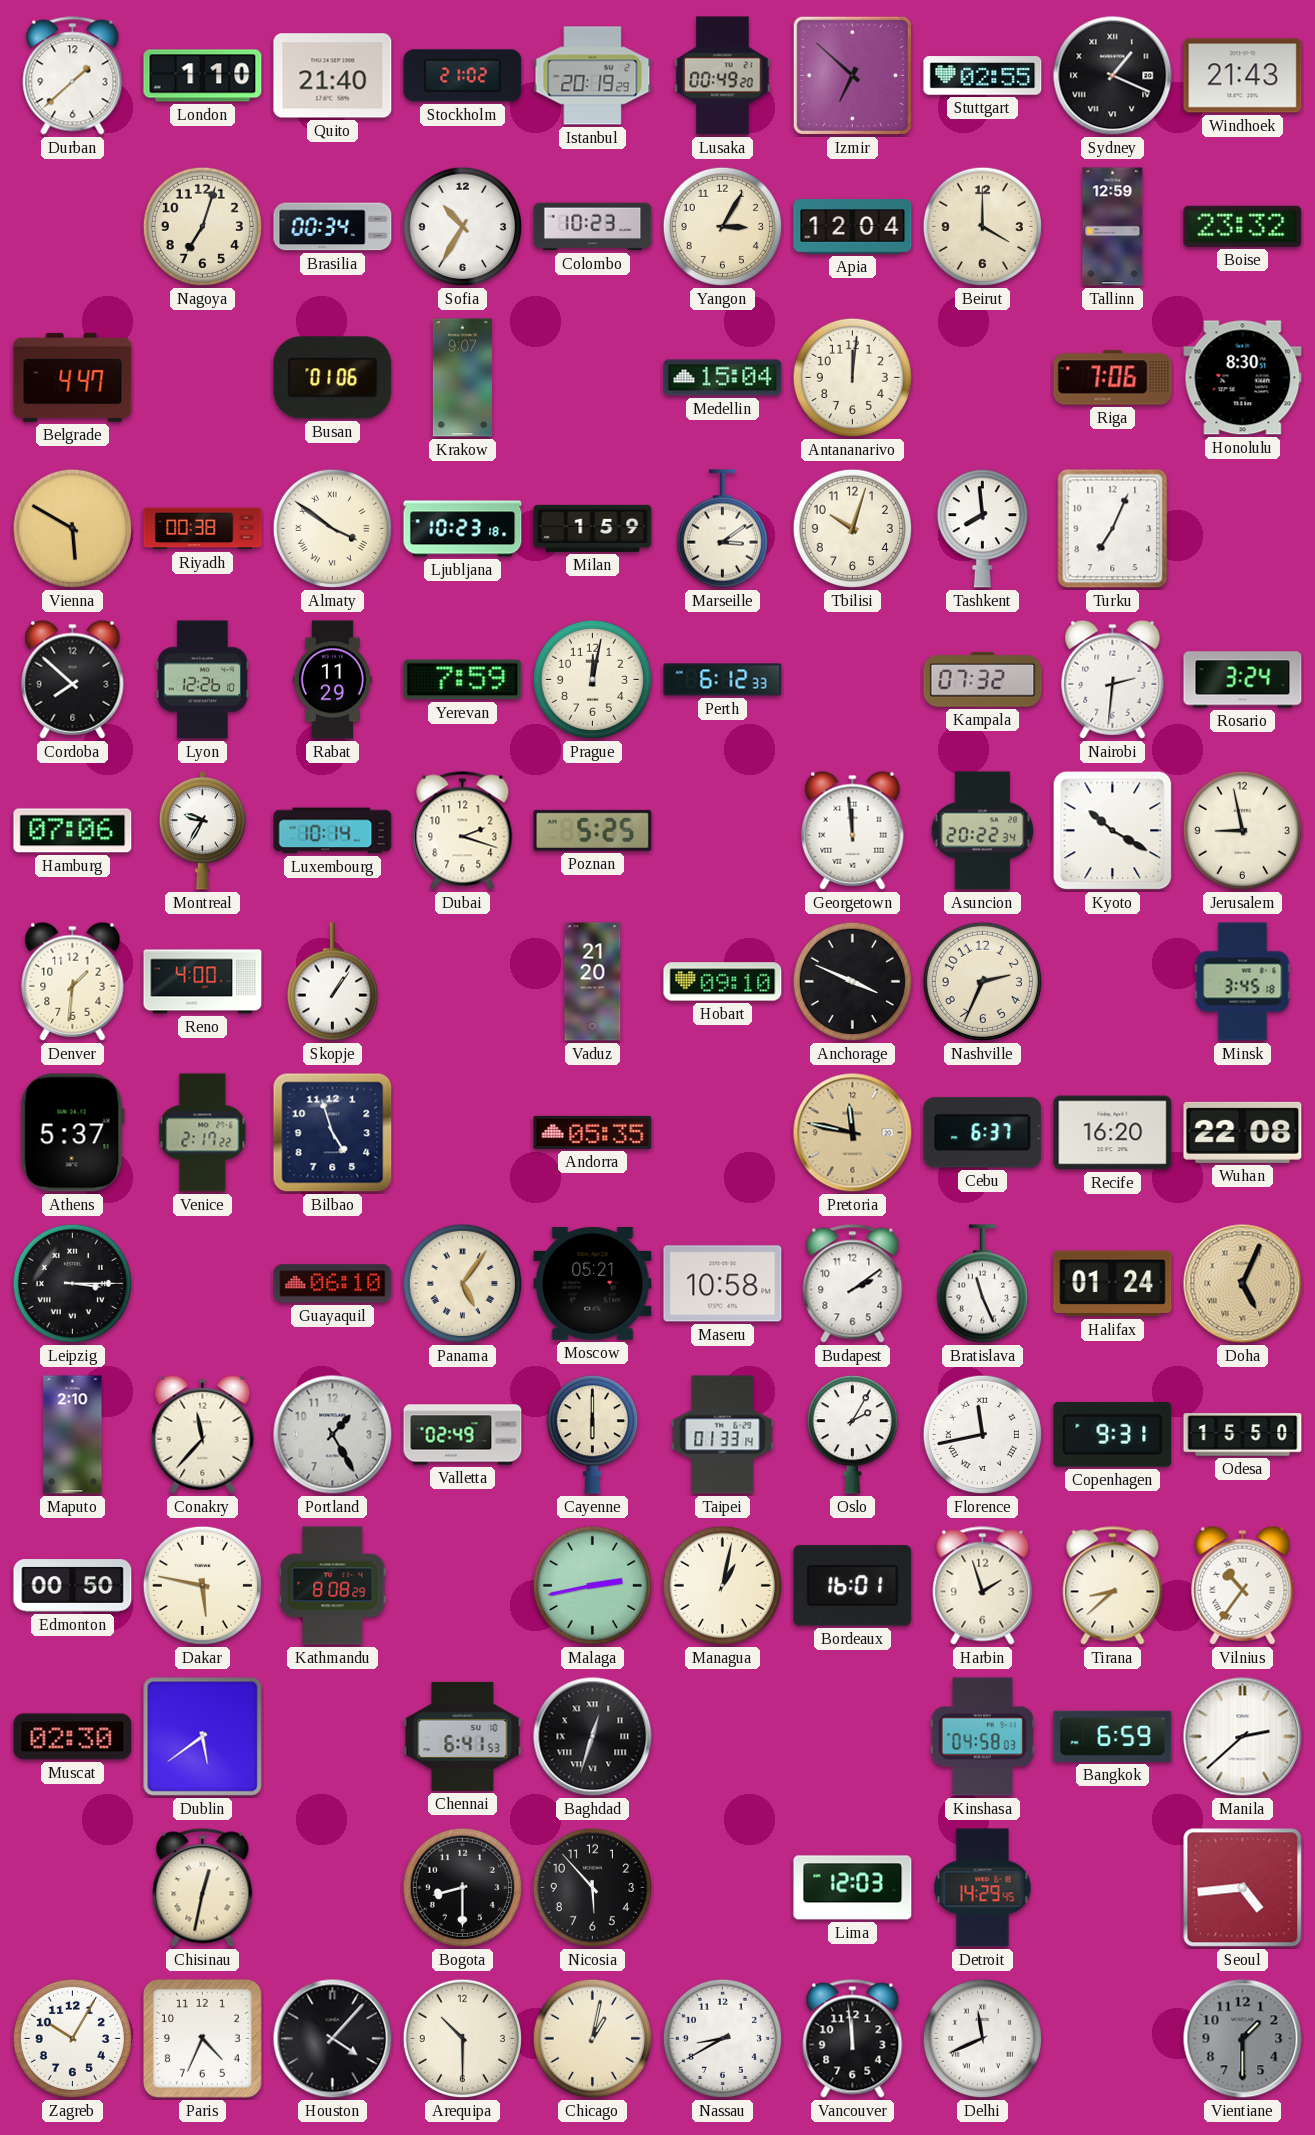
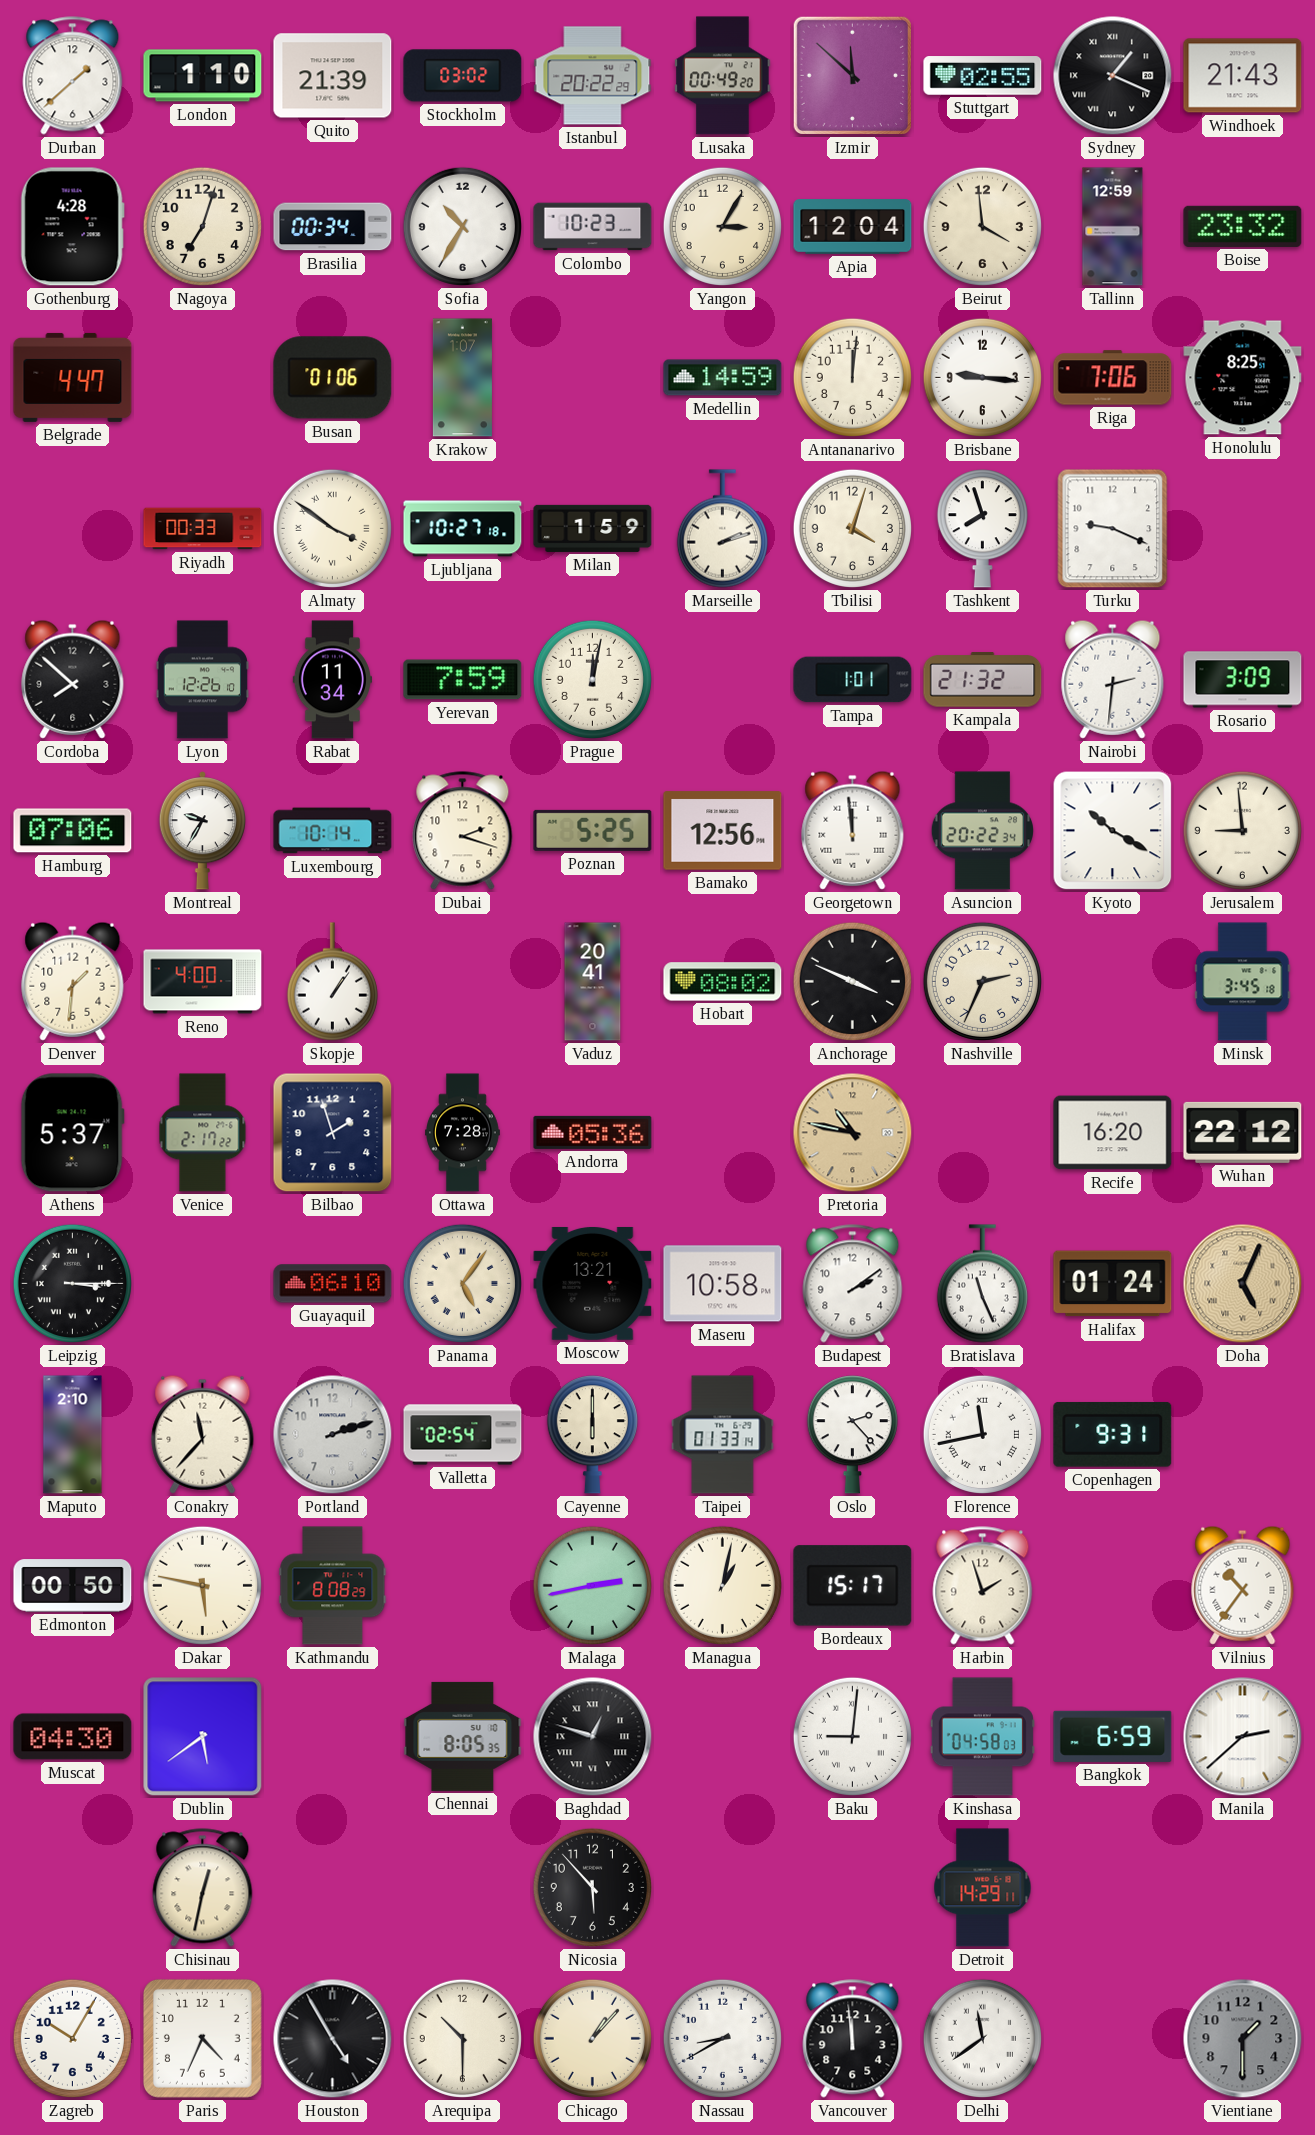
Quito: 21:40 -> 21:39
Stockholm: 21:02 -> 03:02
Istanbul: 20:19 -> 20:22
Izmir: 6:52 -> 11:52
Gothenburg: none -> 4:28
Beirut: 4:00 -> 3:59
Krakow: 9:07 -> 1:07
Medellin: 15:04 -> 14:59
Brisbane: none -> 9:16
Honolulu: 8:30 -> 8:25
Vienna: 5:50 -> none
Riyadh: 00:38 -> 00:33
Ljubljana: 10:23 -> 10:27
Marseille: 3:09 -> 2:12
Tbilisi: 10:03 -> 4:03
Tashkent: 7:59 -> 7:57
Turku: 7:04 -> 9:19
Rabat: 11:29 -> 11:34
Perth: 6:12 -> none
Tampa: none -> 1:01
Kampala: 07:32 -> 21:32
Rosario: 3:24 -> 3:09
Bamako: none -> 12:56
Jerusalem: 8:58 -> 8:59
Vaduz: 21:20 -> 20:41
Hobart: 09:10 -> 08:02
Bilbao: 4:57 -> 1:57
Ottawa: none -> 7:28
Andorra: 05:35 -> 05:36
Pretoria: 11:47 -> 10:47
Cebu: 6:37 -> none
Wuhan: 22:08 -> 22:12
Moscow: 05:21 -> 13:21
Portland: 1:25 -> 2:12
Valletta: 02:49 -> 02:54
Oslo: 2:05 -> 2:23
Odesa: 15:50 -> none
Bordeaux: 16:01 -> 15:17
Tirana: 8:38 -> none
Muscat: 02:30 -> 04:30
Chennai: 6:41 -> 8:05
Baghdad: 12:33 -> 12:48
Baku: none -> 9:01
Bogota: 8:30 -> none
Lima: 12:03 -> none
Detroit: 14:29:45 -> 14:29:11
Seoul: 4:44 -> none
Houston: 4:07 -> 4:55
Chicago: 1:02 -> 1:07
Delhi: 11:41 -> 11:39
